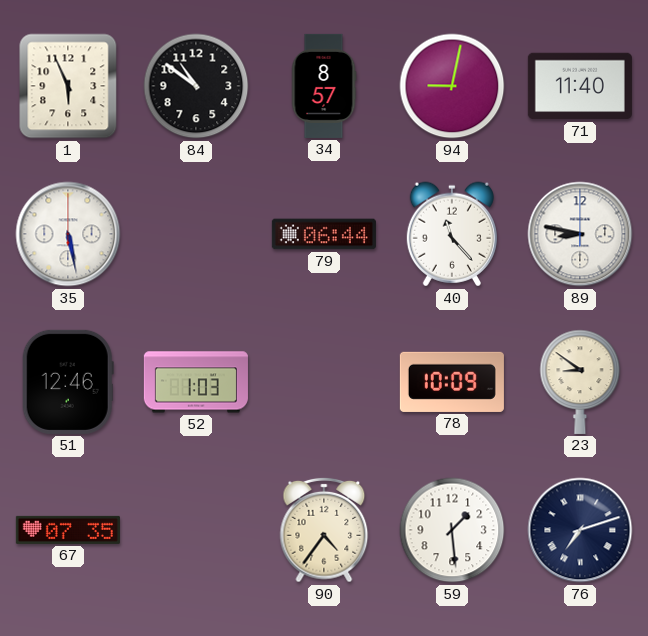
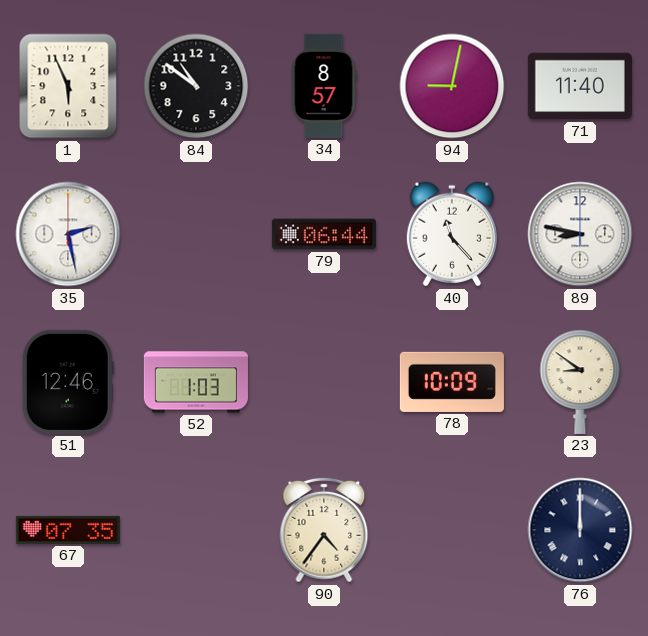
35: 5:28 -> 2:28
59: 1:29 -> none
76: 7:12 -> 12:00
